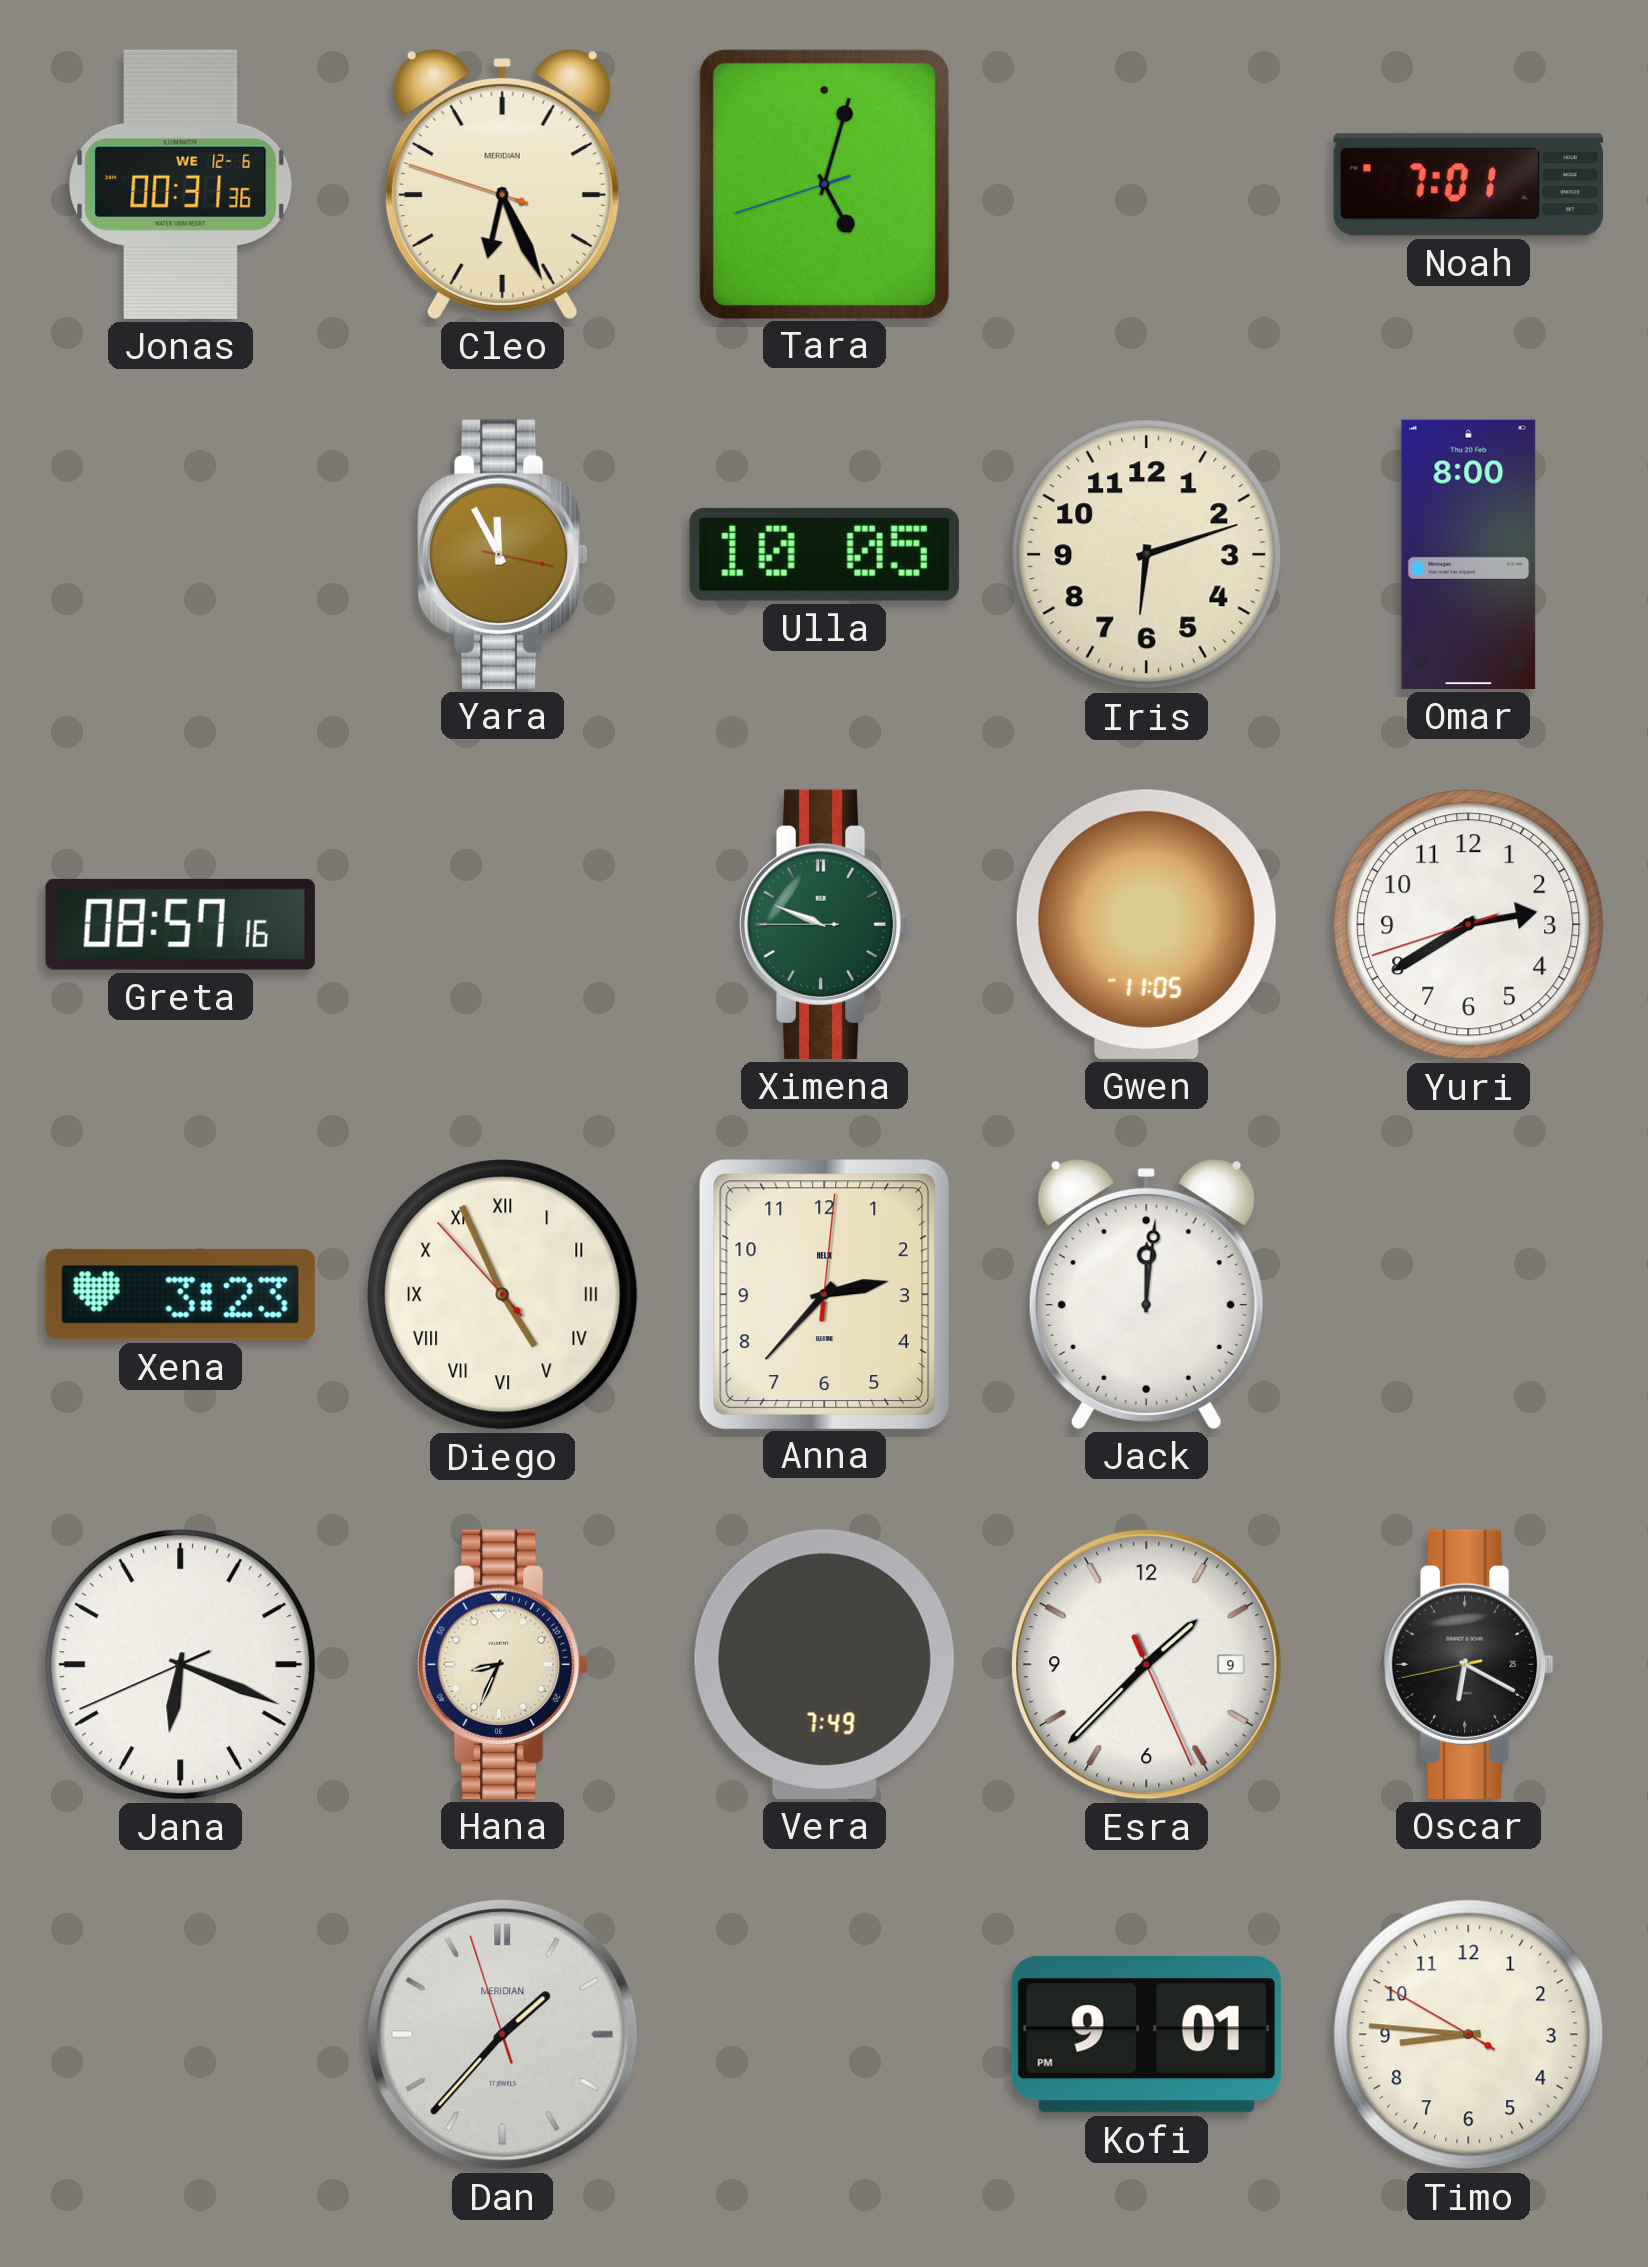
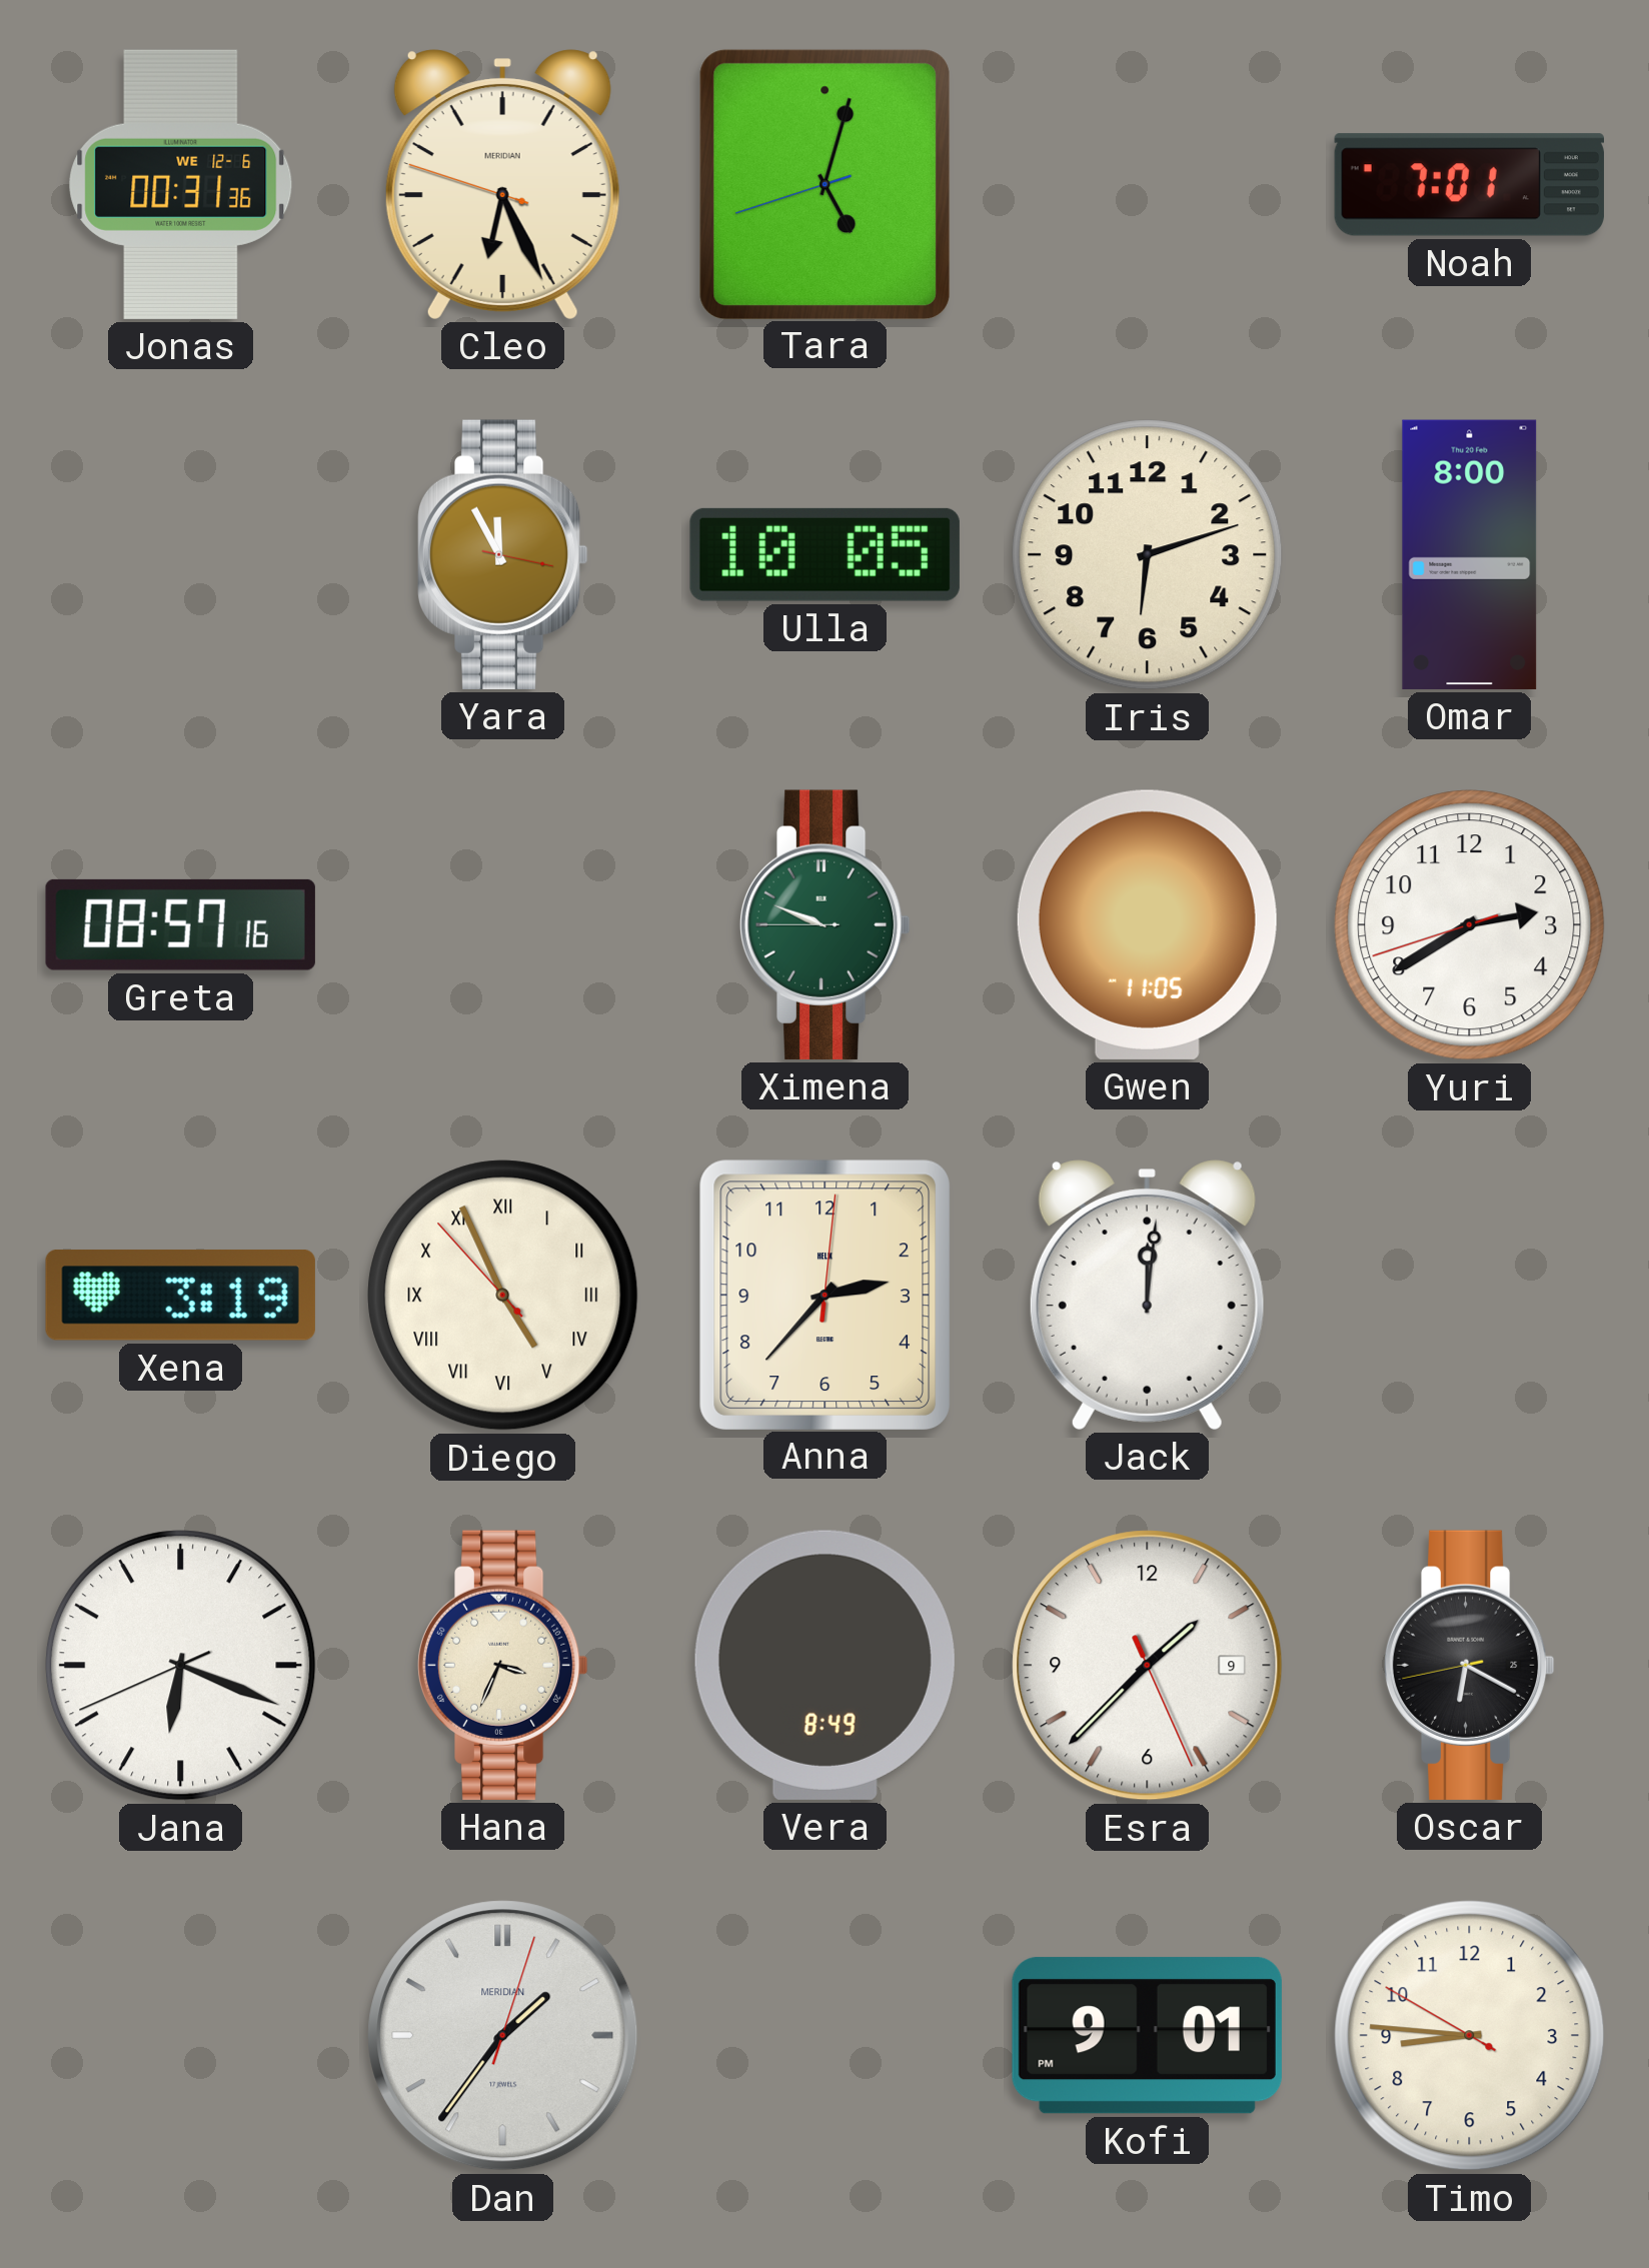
Xena: 3:23 -> 3:19
Hana: 8:34 -> 3:34
Vera: 7:49 -> 8:49
Dan: 1:36:57 -> 1:36:03
